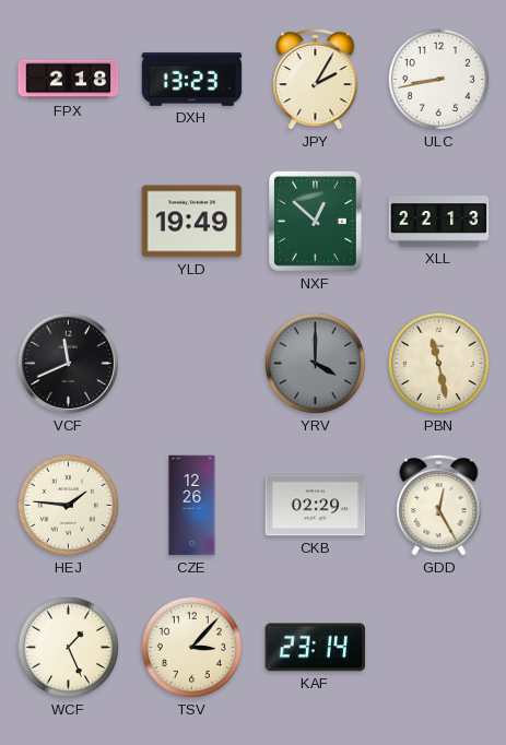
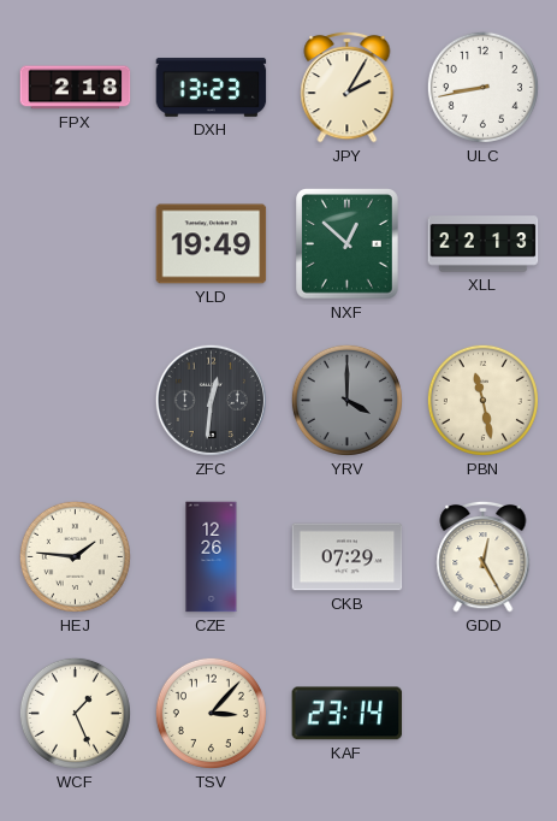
VCF: 11:41 -> none
ZFC: none -> 12:31
CKB: 02:29 -> 07:29
